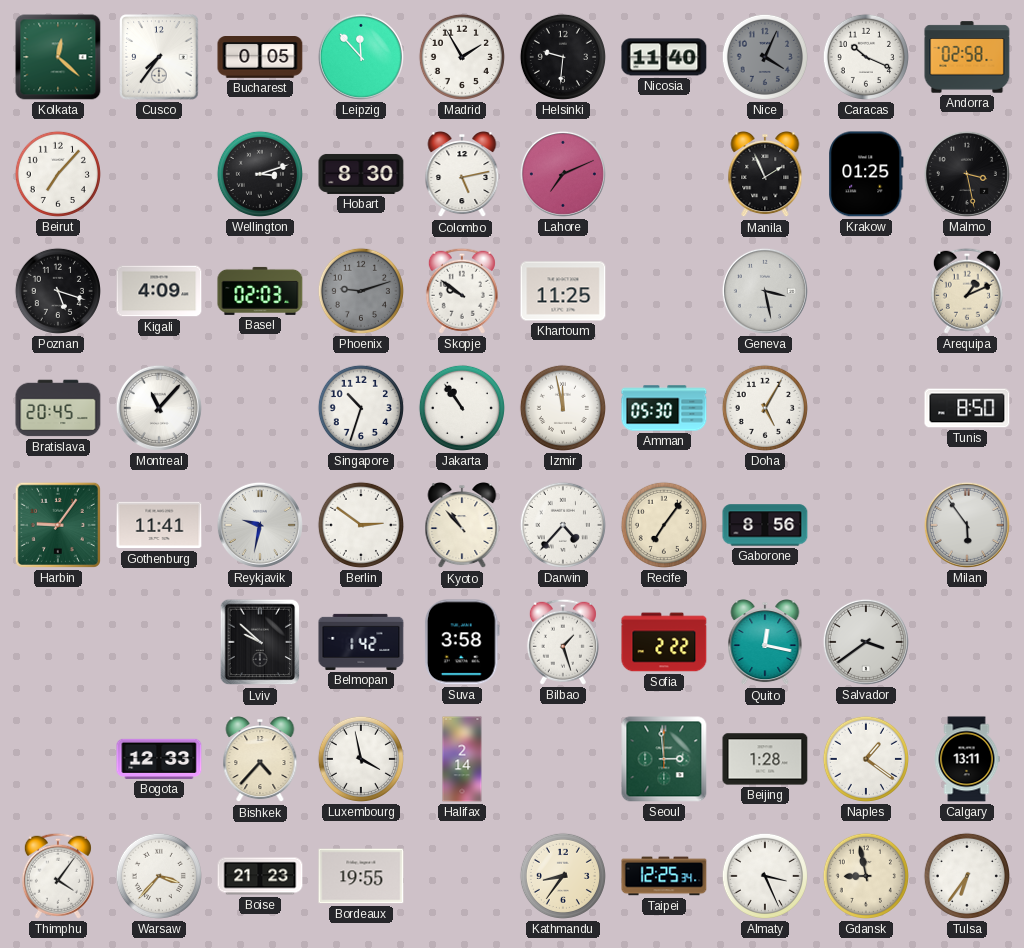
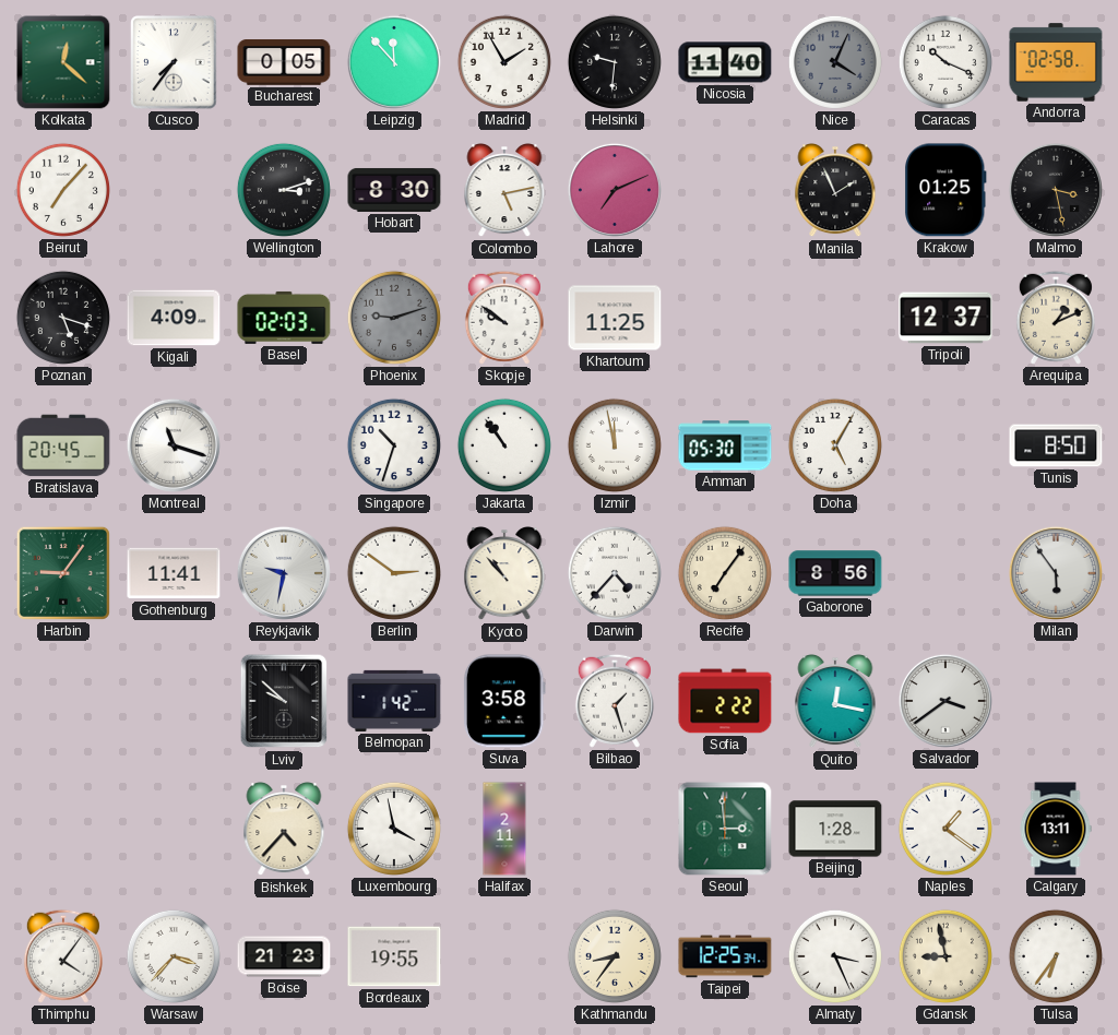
Geneva: 3:28 -> none
Tripoli: none -> 12:37
Montreal: 11:07 -> 11:18
Bogota: 12:33 -> none
Halifax: 2:14 -> 2:11
